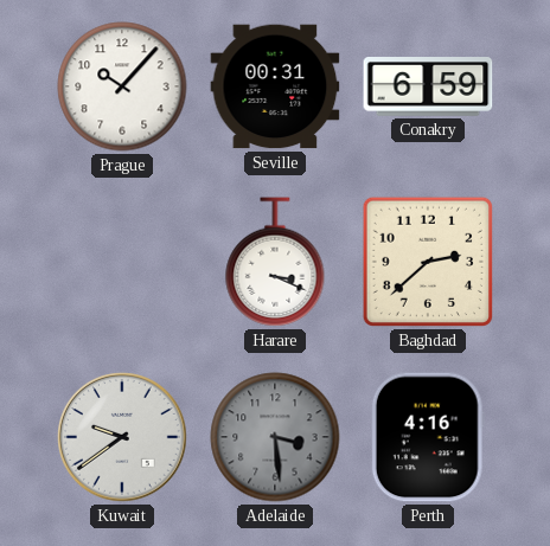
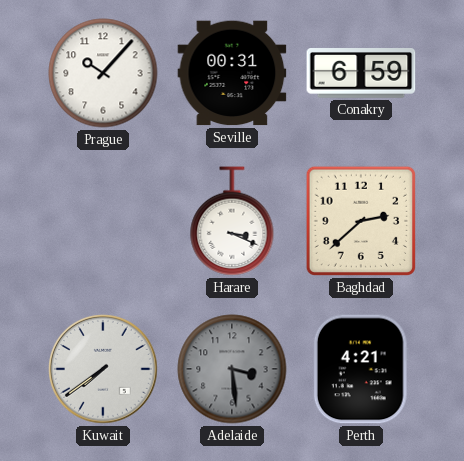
Kuwait: 9:39 -> 7:39
Perth: 4:16 -> 4:21
